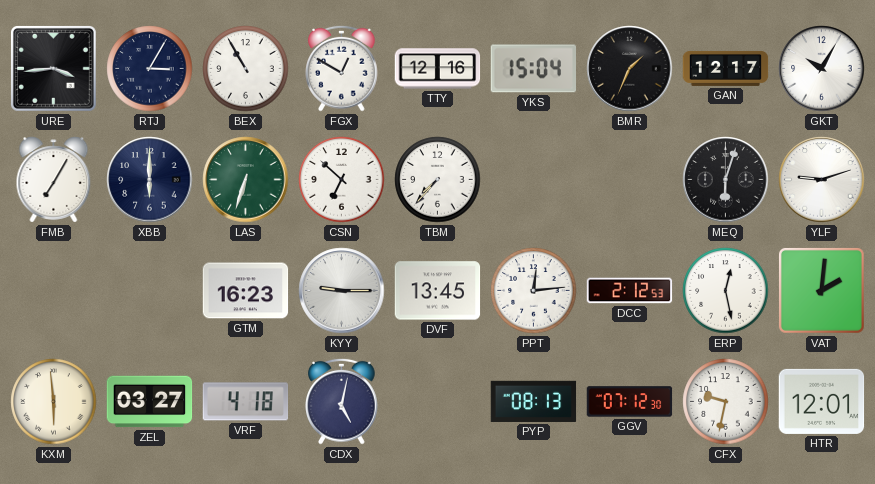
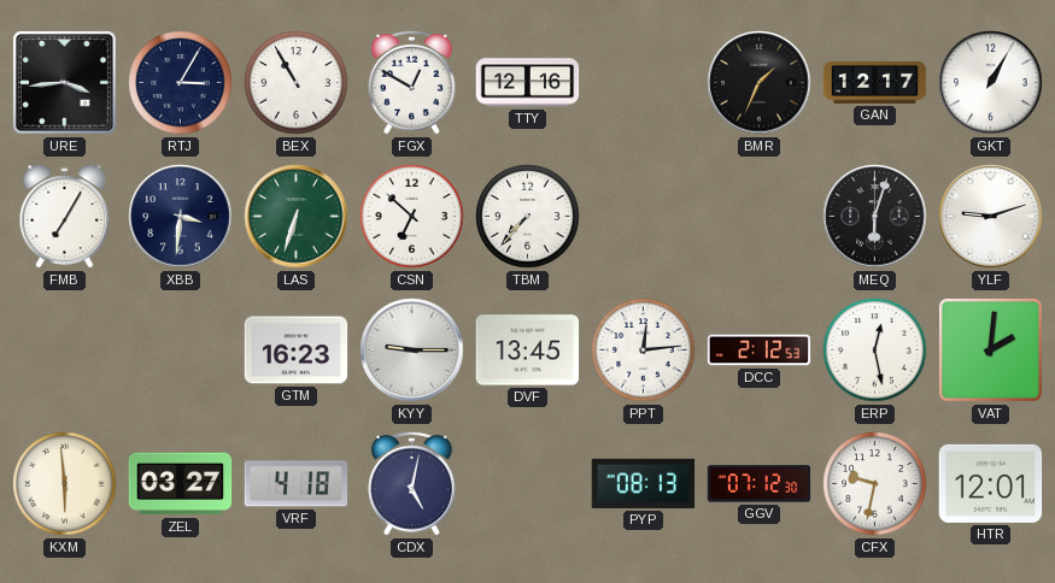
YKS: 15:04 -> none
GKT: 10:05 -> 1:05
XBB: 6:00 -> 3:31
